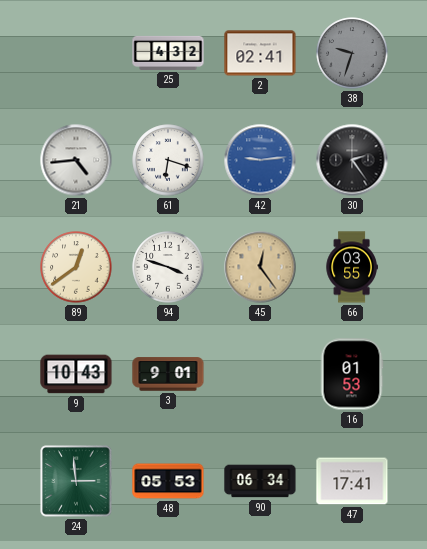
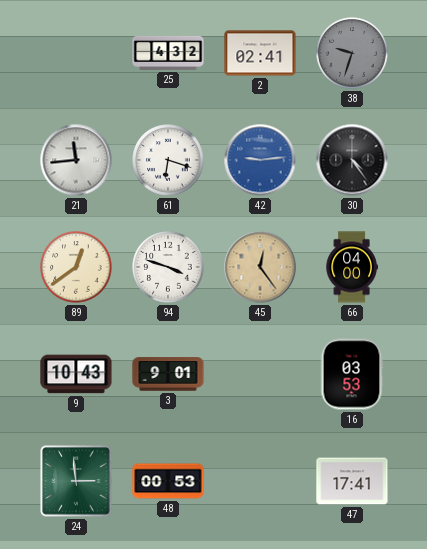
21: 4:44 -> 11:44
30: 2:24 -> 4:24
66: 03:55 -> 04:00
16: 01:53 -> 03:53
48: 05:53 -> 00:53
90: 06:34 -> none
